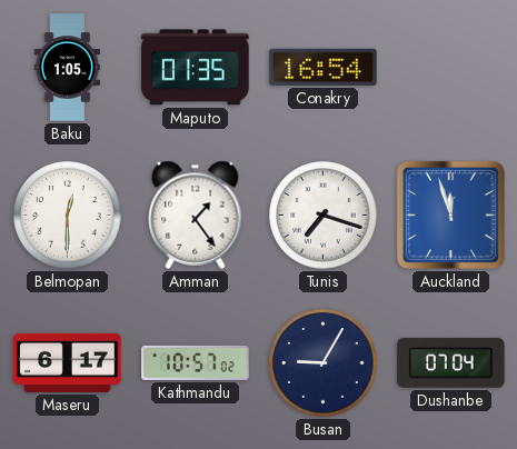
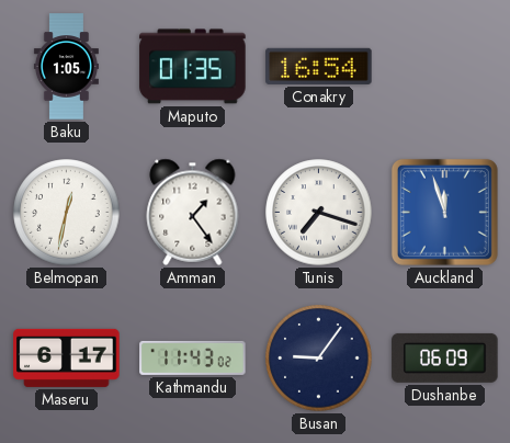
Belmopan: 12:30 -> 12:32
Kathmandu: 10:57 -> 11:43
Busan: 9:05 -> 9:06
Dushanbe: 07:04 -> 06:09
